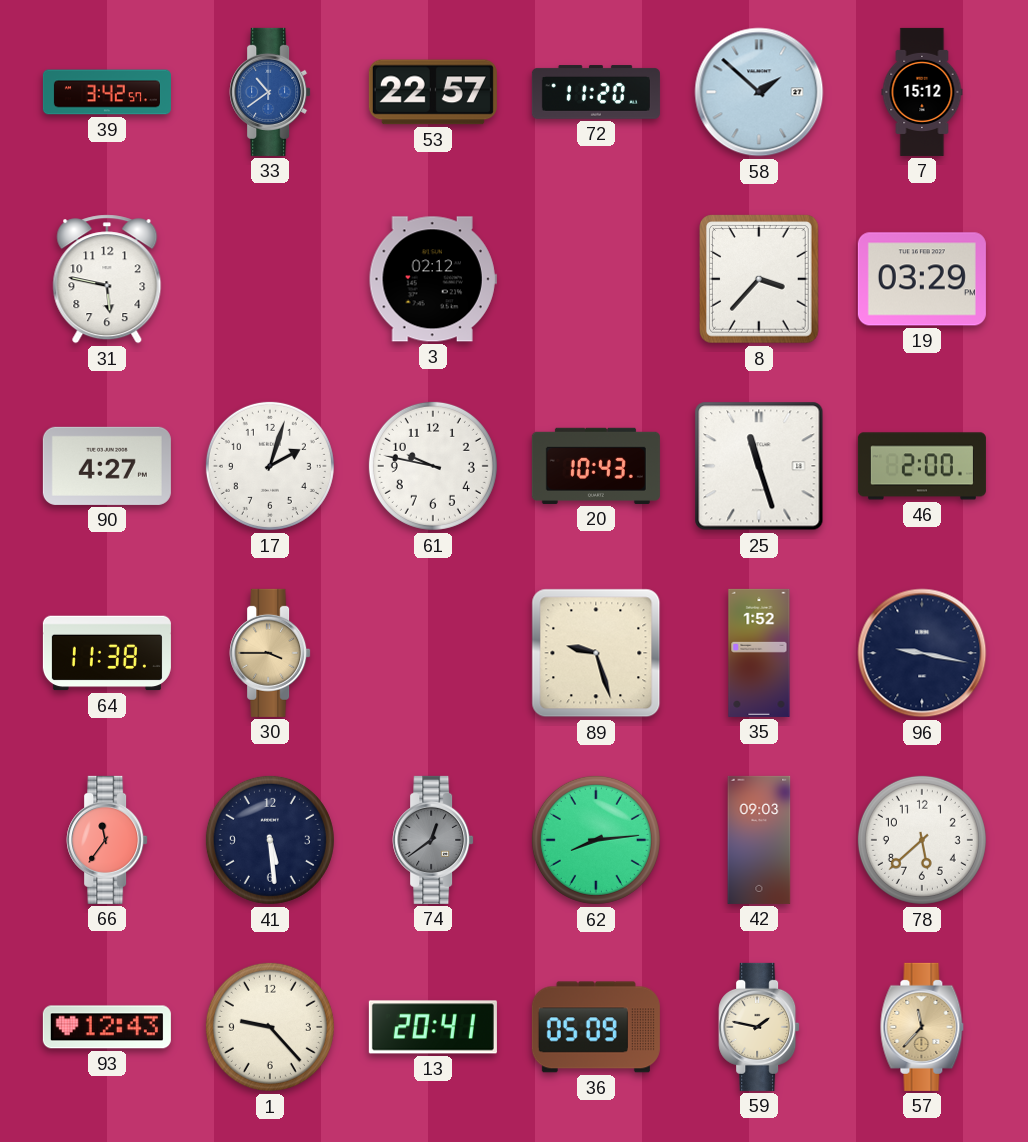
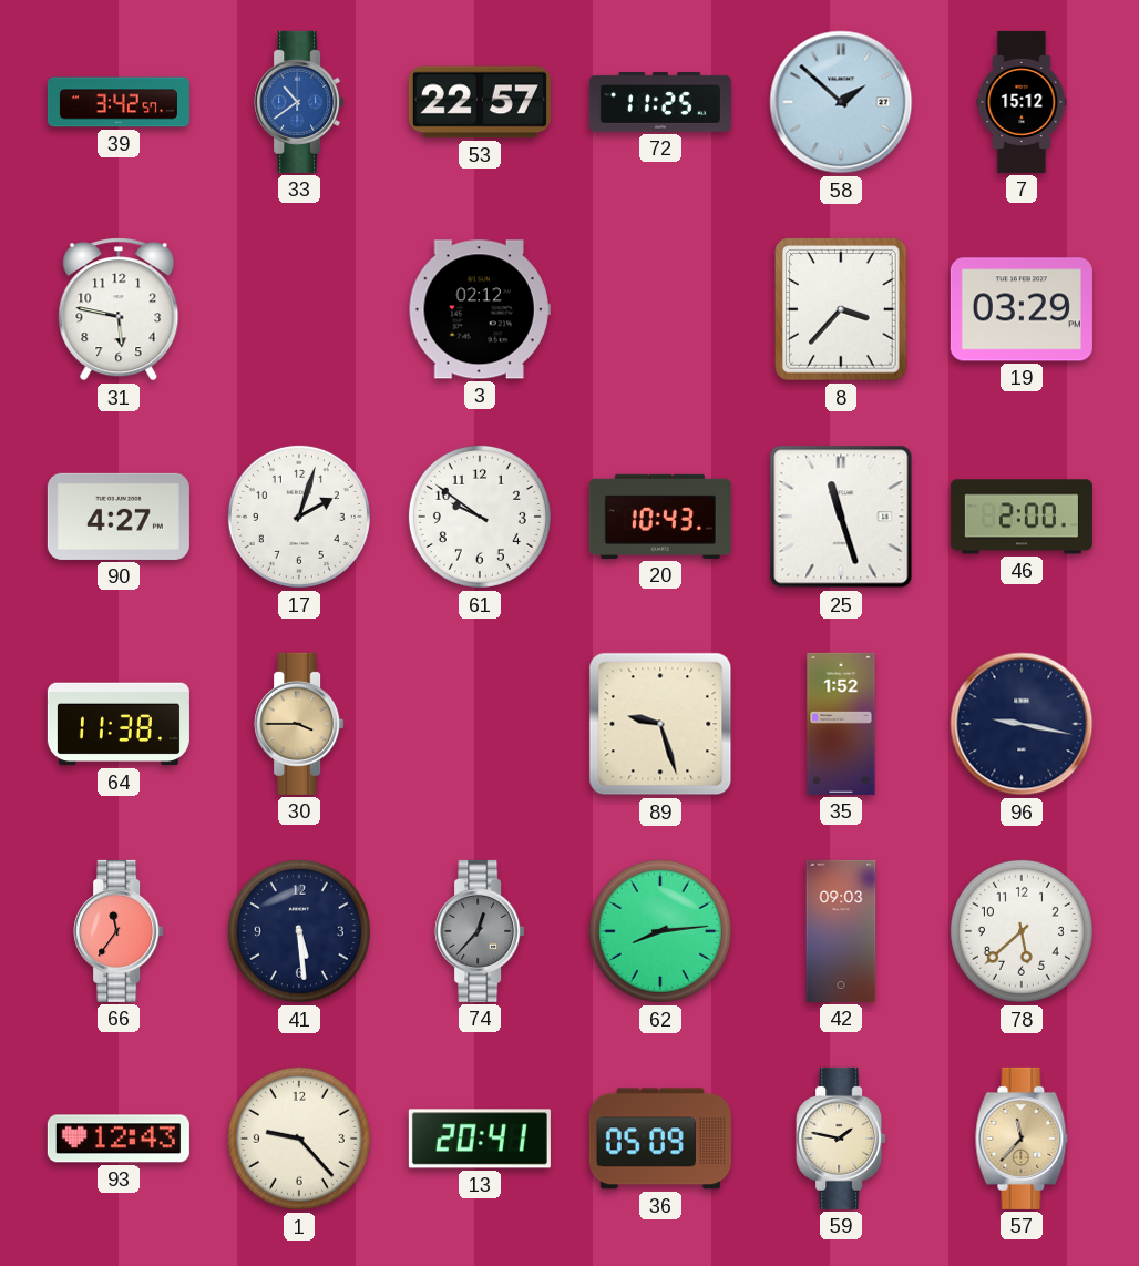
72: 11:20 -> 11:25
61: 9:47 -> 9:51
74: 12:39 -> 12:37
